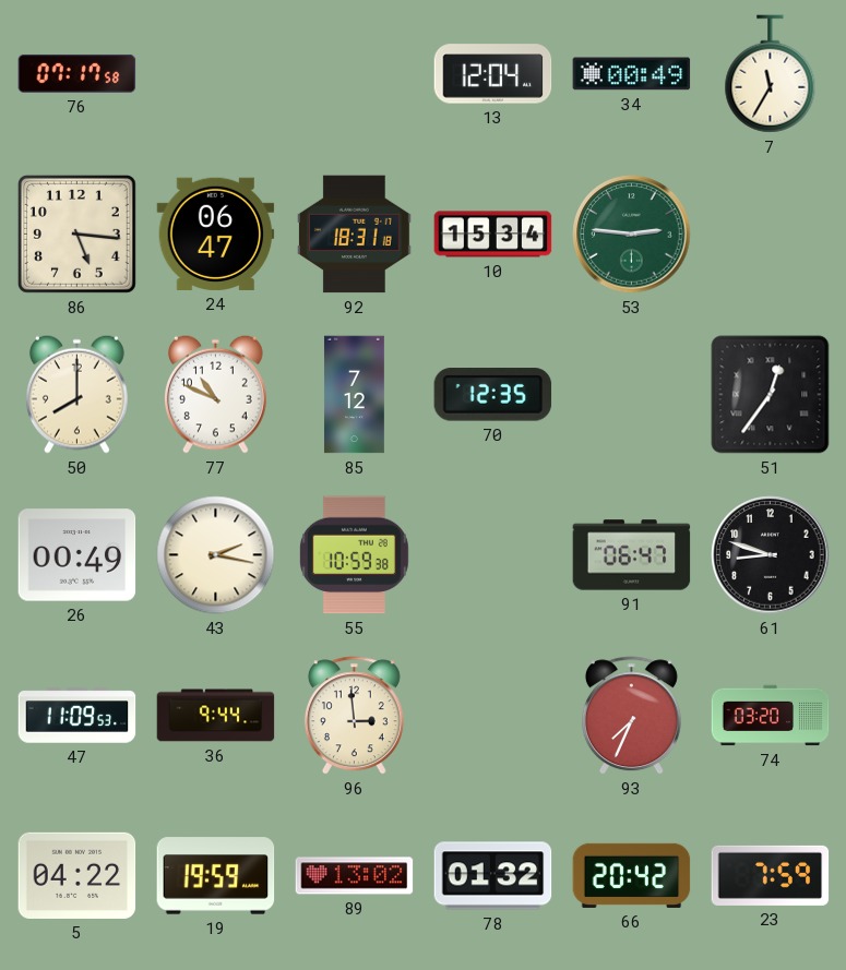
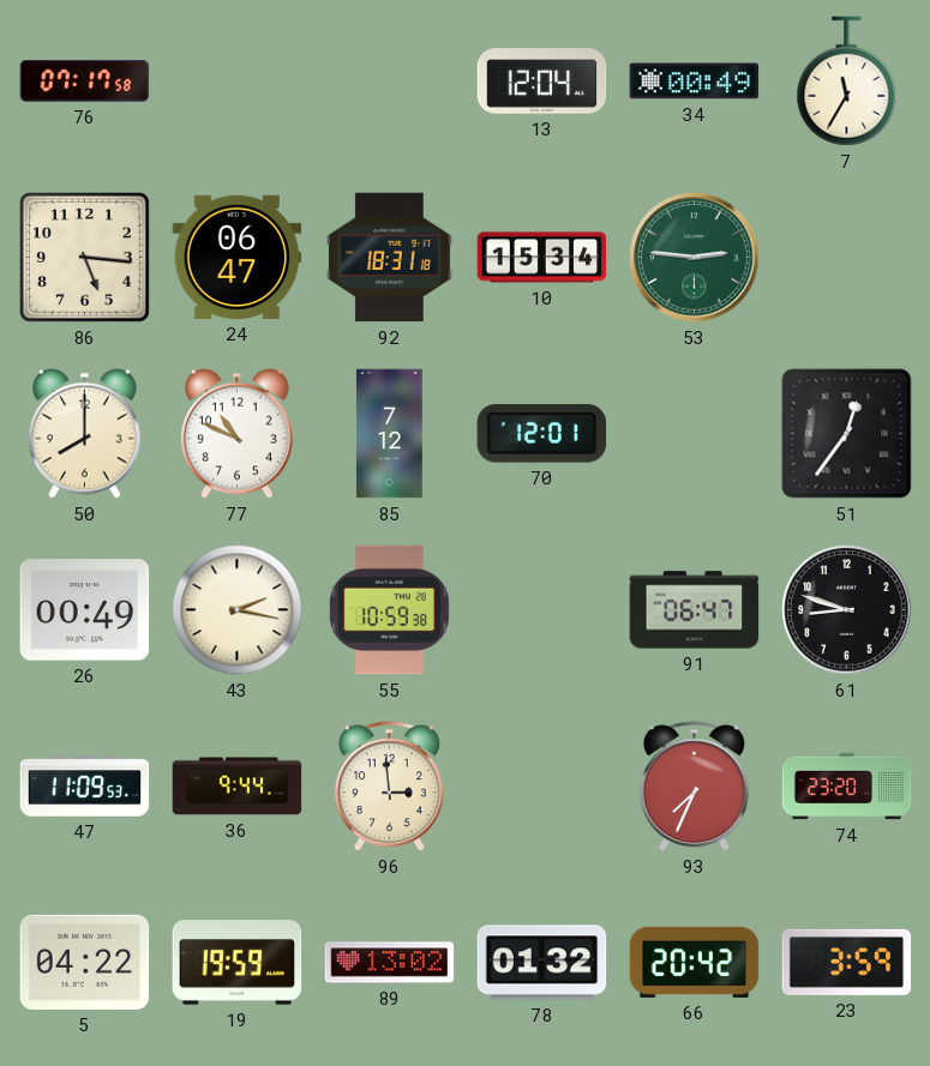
70: 12:35 -> 12:01
74: 03:20 -> 23:20
23: 7:59 -> 3:59
